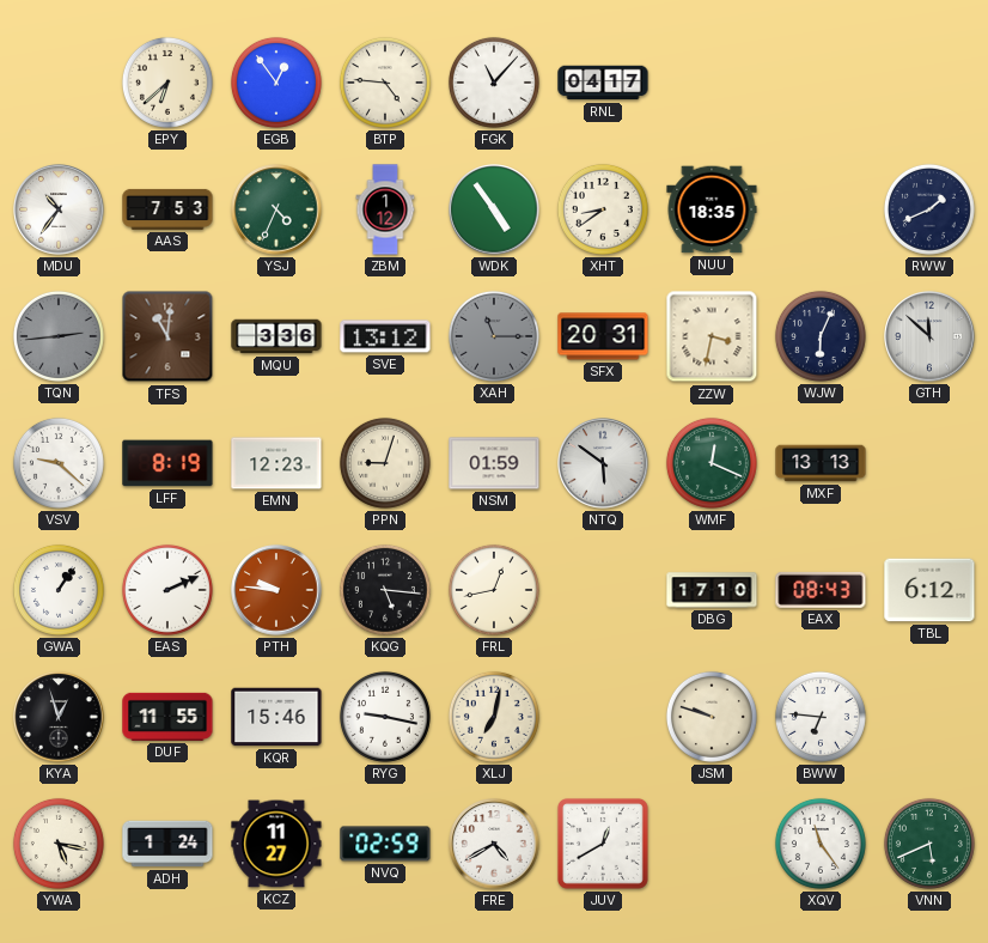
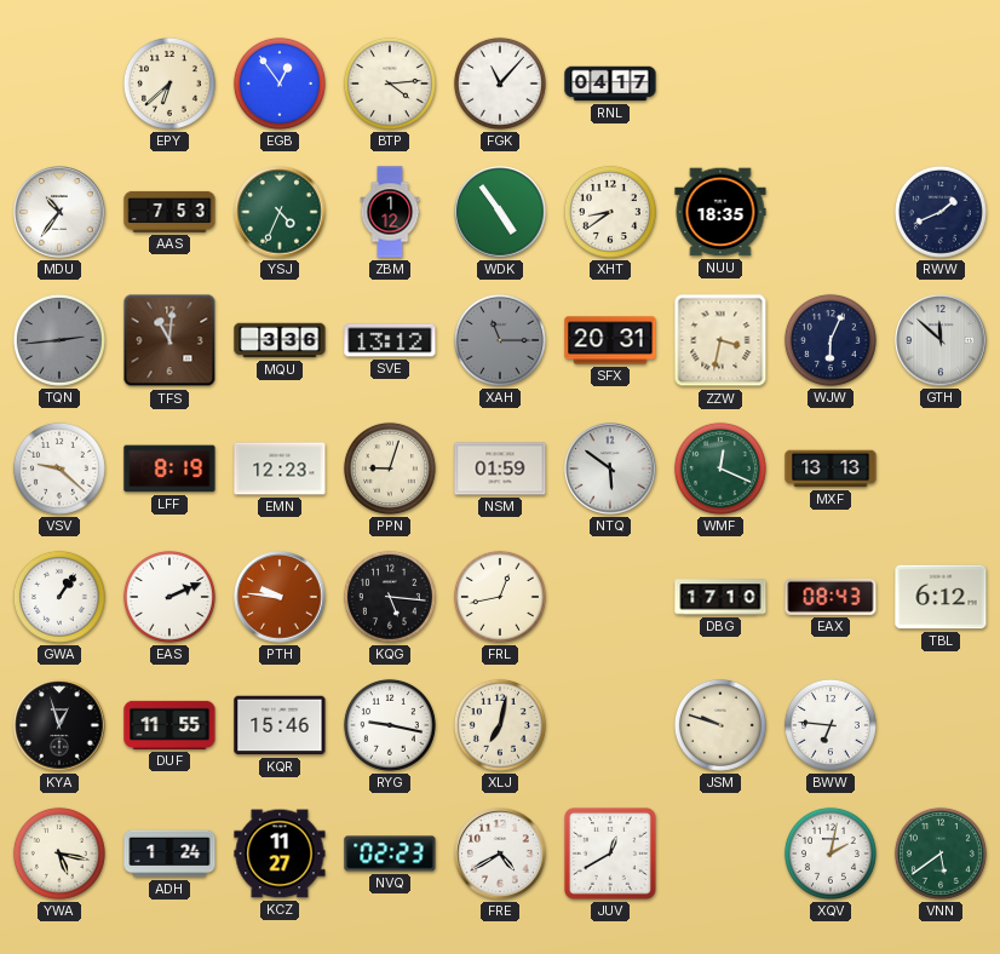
BTP: 4:46 -> 4:14
NVQ: 02:59 -> 02:23
XQV: 11:24 -> 2:02
VNN: 5:41 -> 5:39
